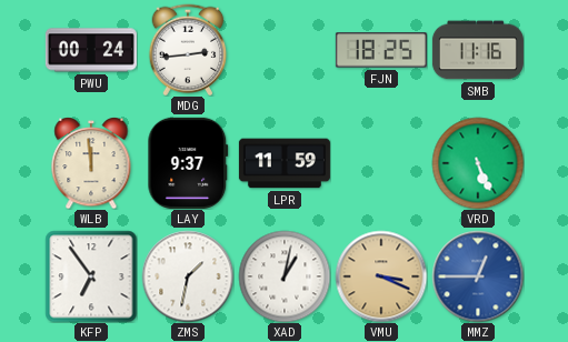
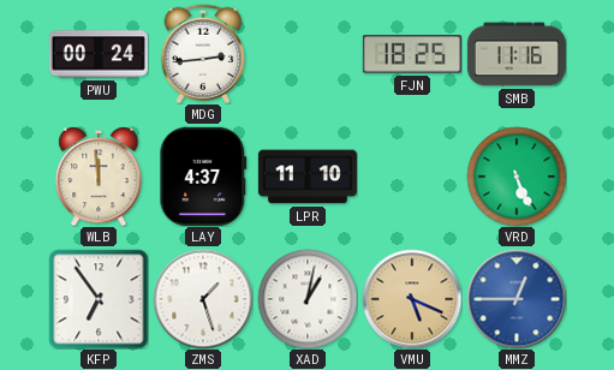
LAY: 9:37 -> 4:37
LPR: 11:59 -> 11:10
ZMS: 1:32 -> 1:27
VMU: 3:19 -> 5:19
